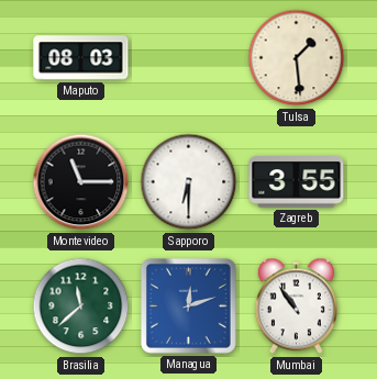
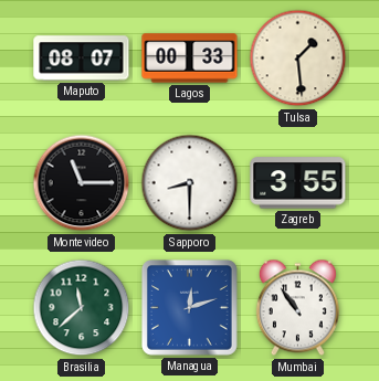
Maputo: 08:03 -> 08:07
Lagos: none -> 00:33
Sapporo: 6:30 -> 8:30
